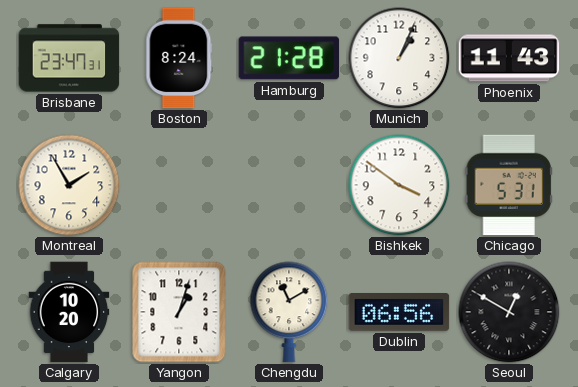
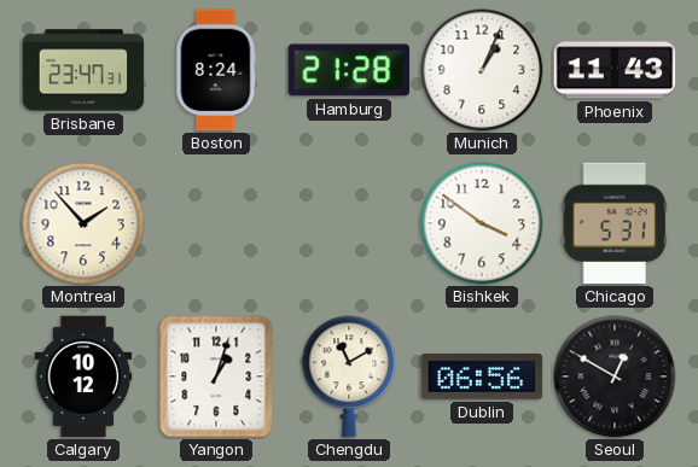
Montreal: 1:55 -> 1:53
Calgary: 10:20 -> 10:12
